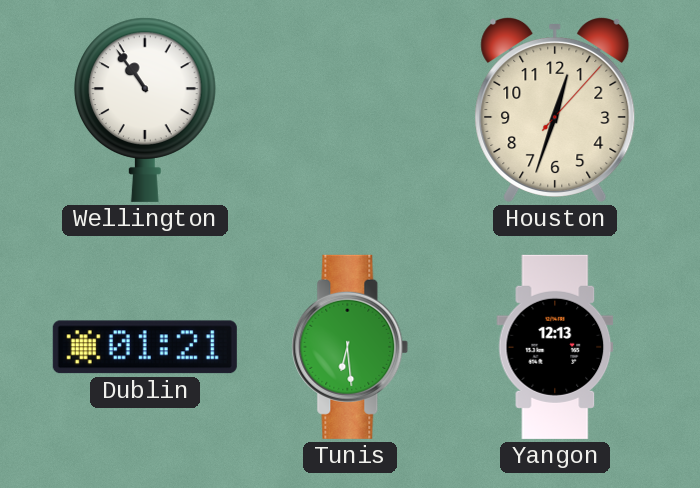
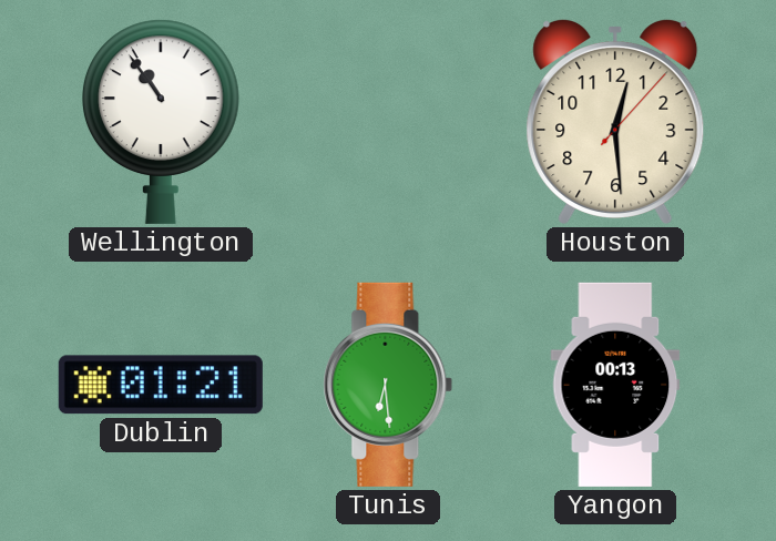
Houston: 12:33 -> 12:29
Yangon: 12:13 -> 00:13
